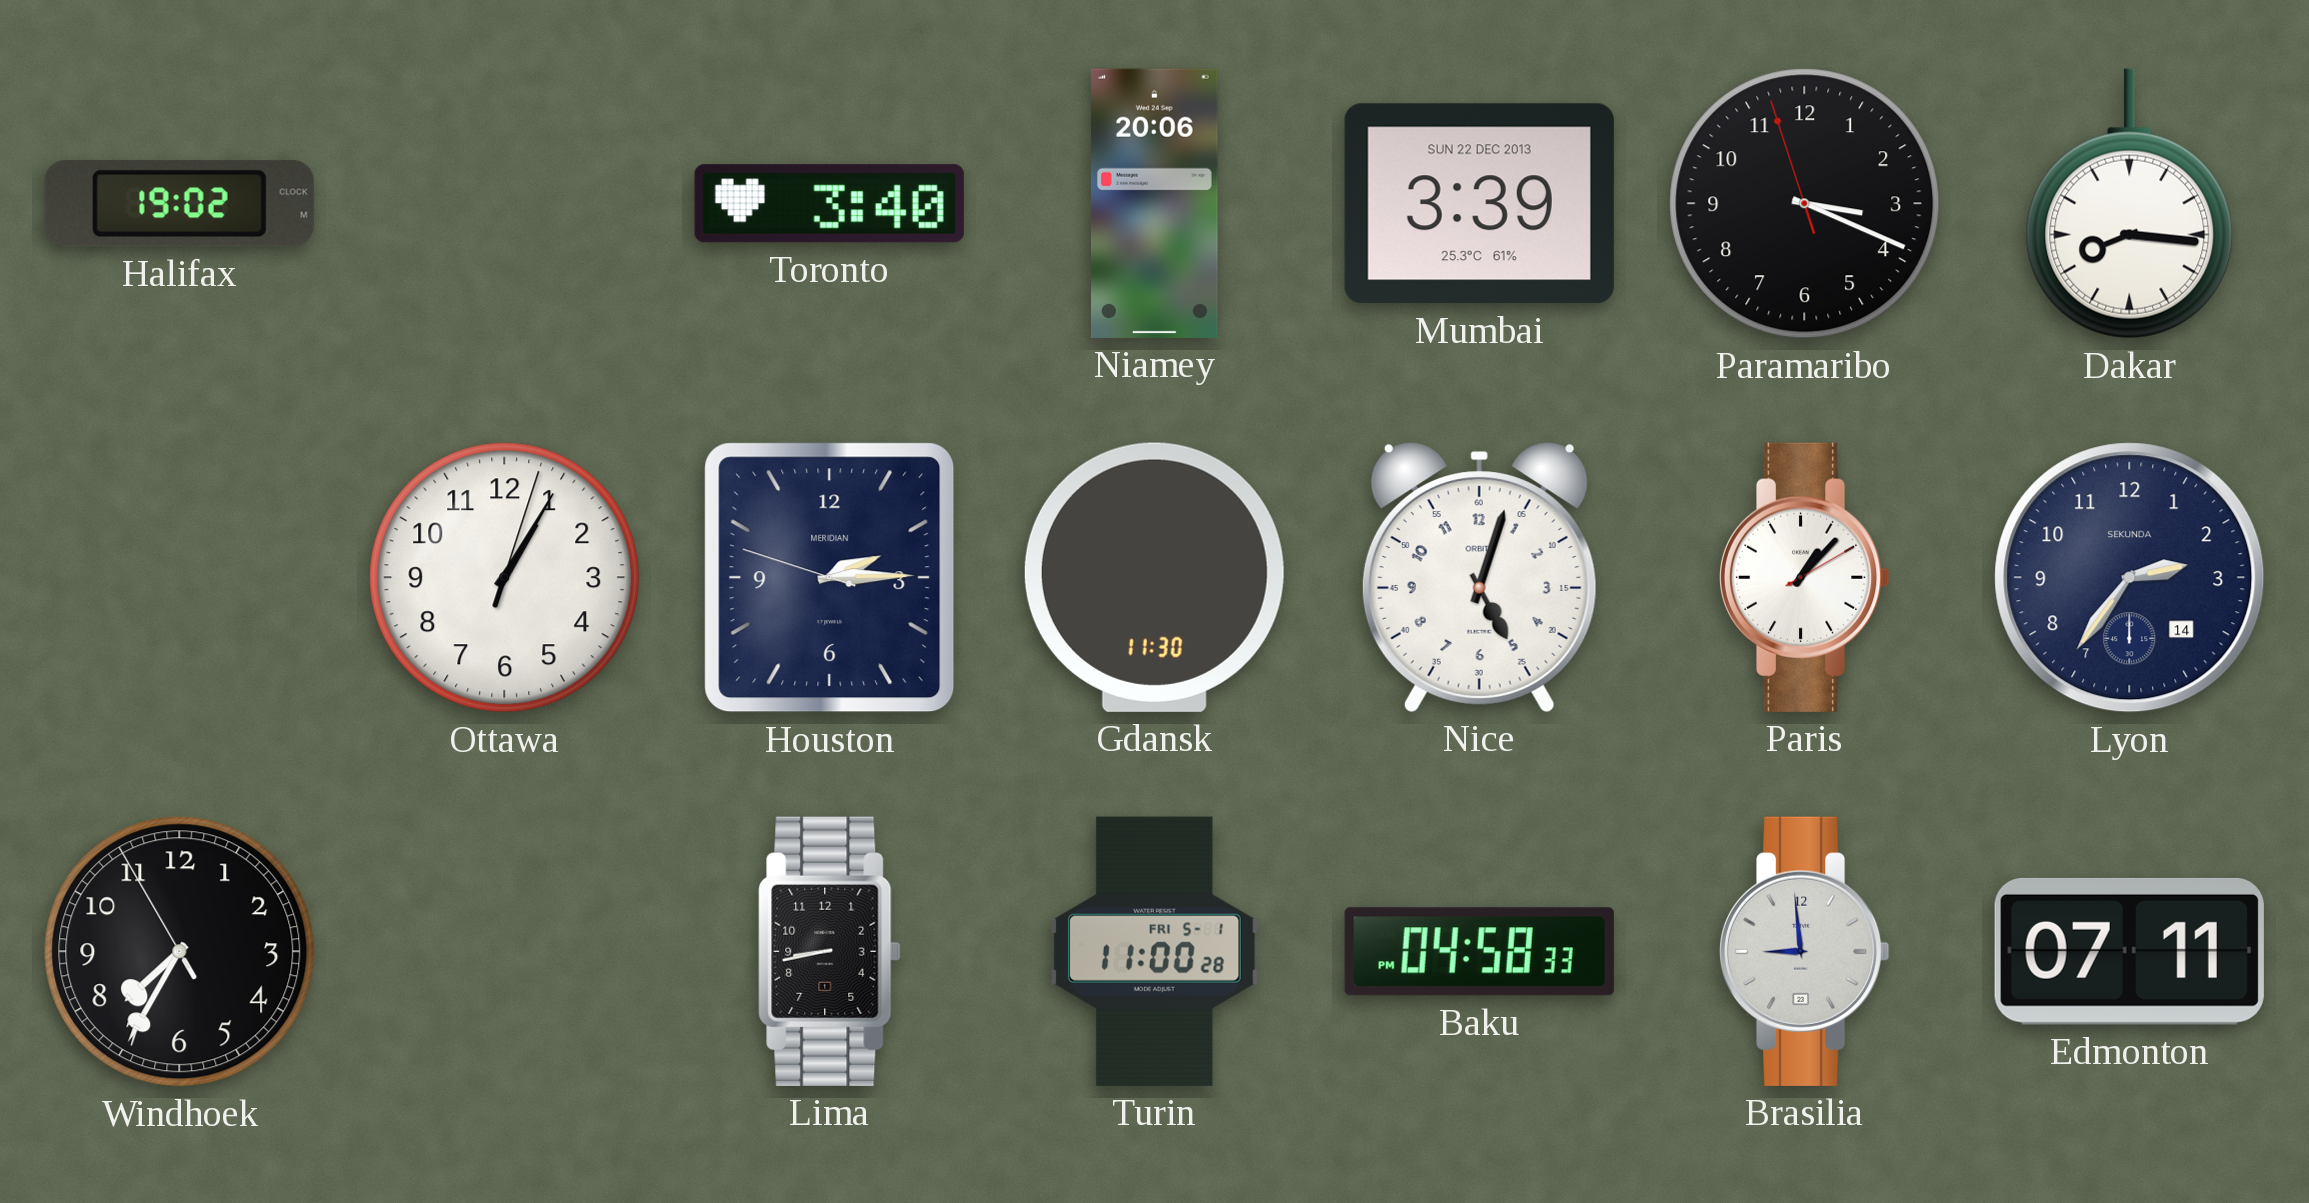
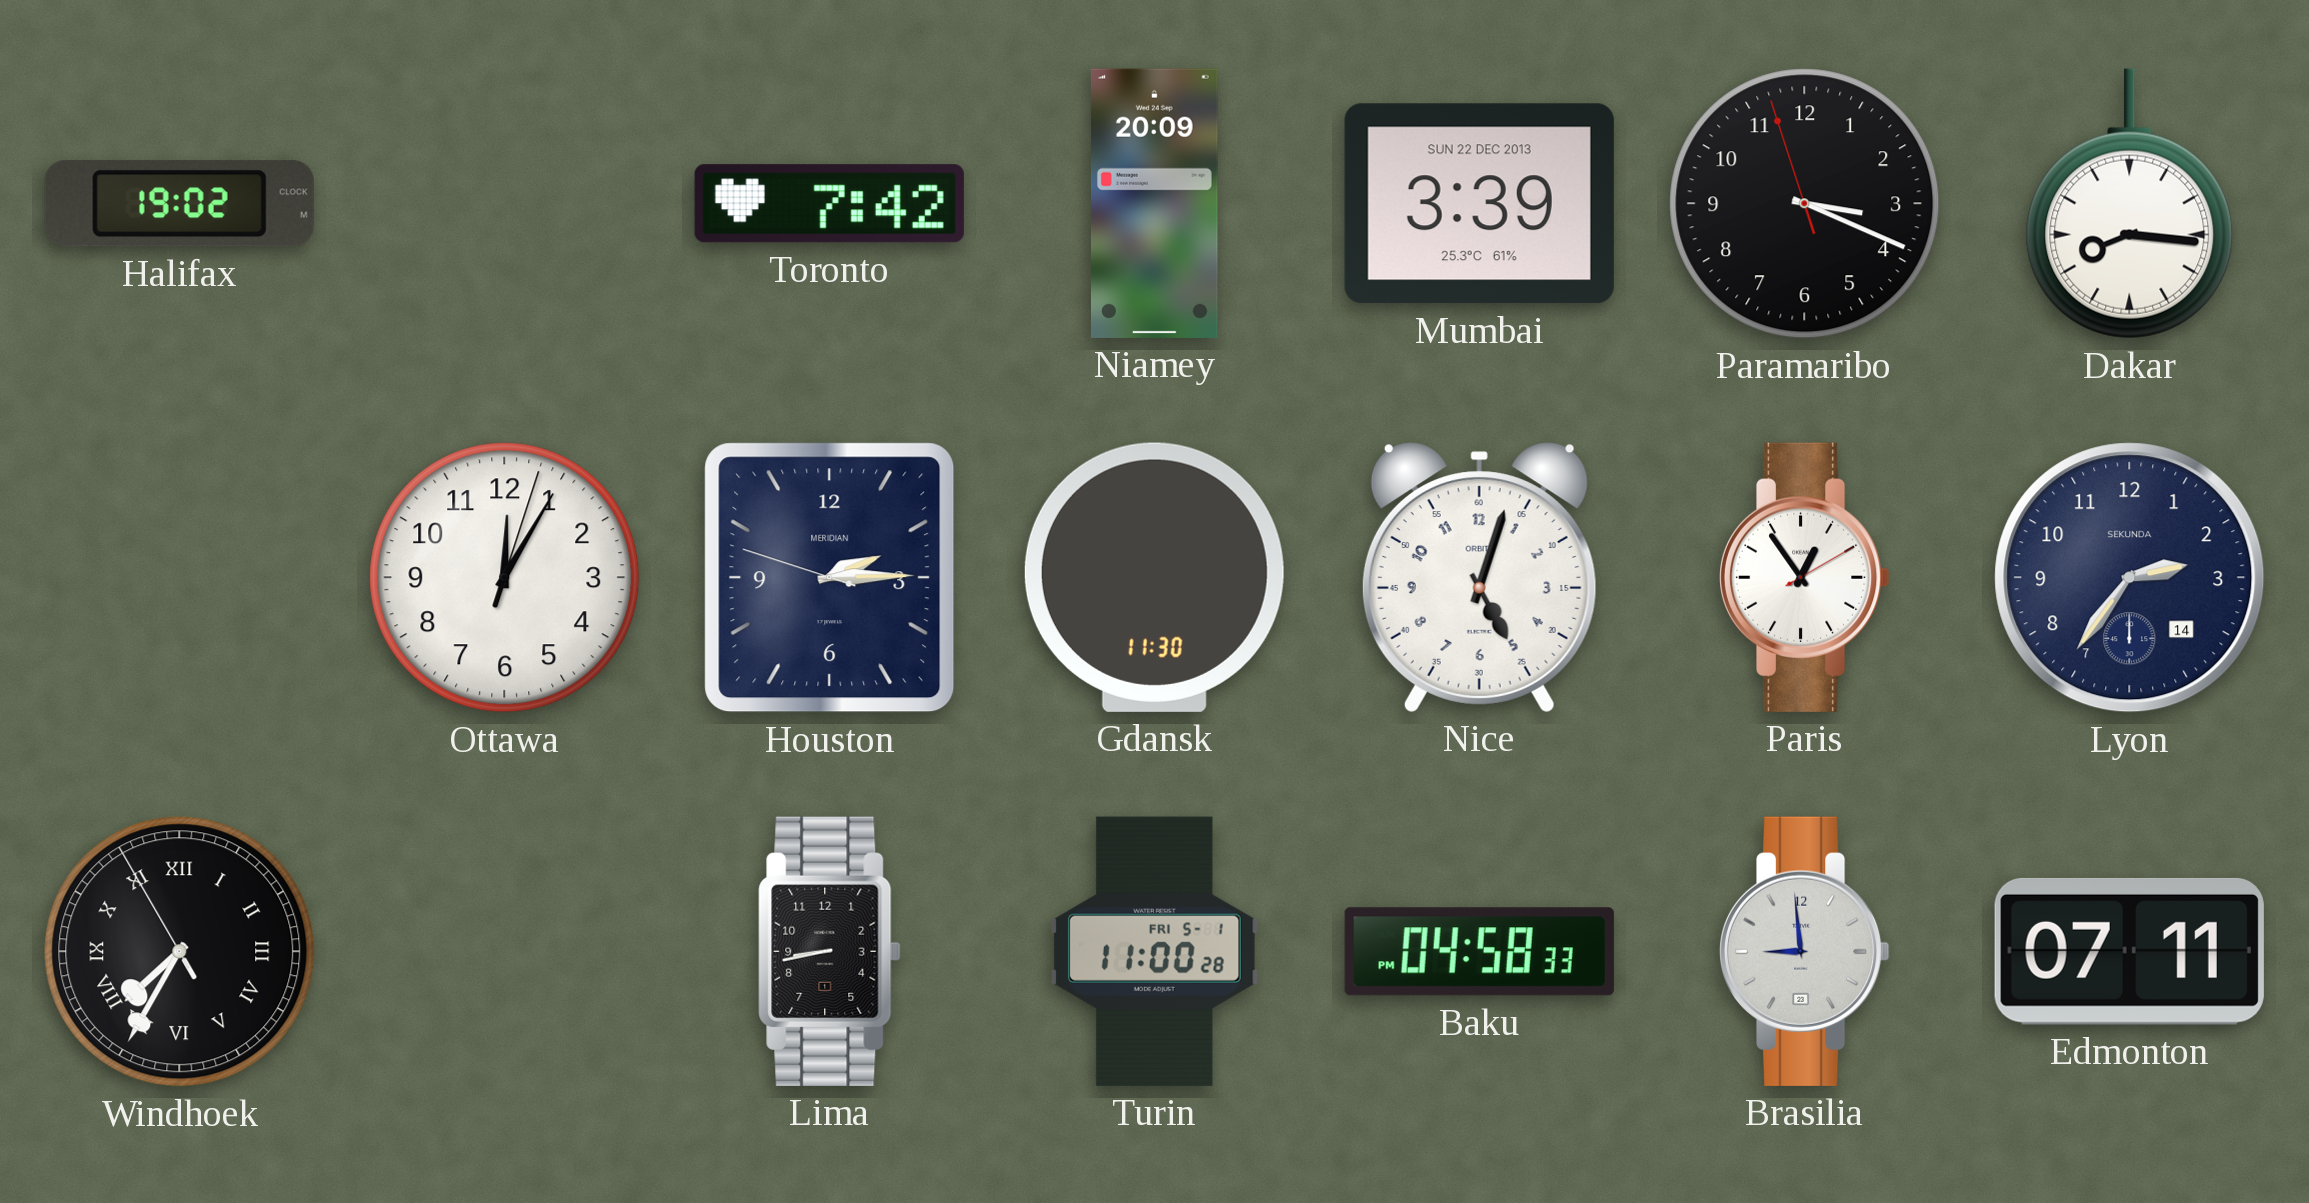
Toronto: 3:40 -> 7:42
Niamey: 20:06 -> 20:09
Ottawa: 1:05 -> 12:05
Paris: 1:07 -> 12:54
Windhoek numerals: Arabic -> Roman
